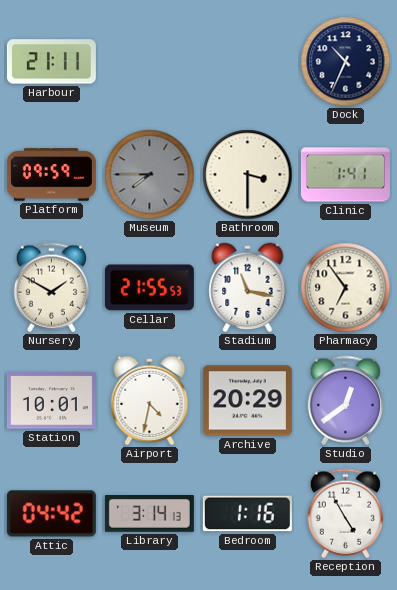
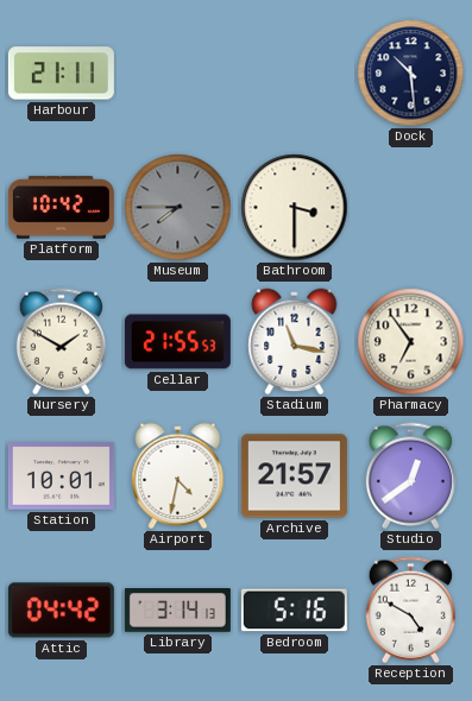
Dock: 10:34 -> 10:29
Platform: 09:59 -> 10:42
Clinic: 1:41 -> none
Archive: 20:29 -> 21:57
Bedroom: 1:16 -> 5:16
Reception: 4:55 -> 4:50
